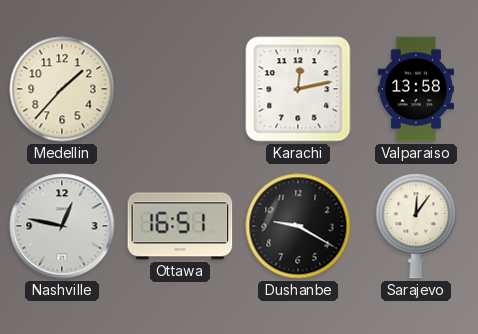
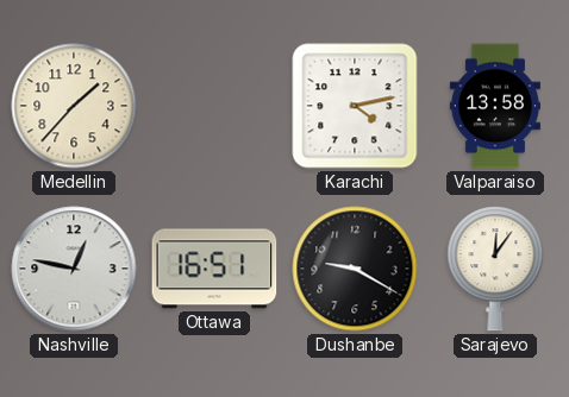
Karachi: 12:13 -> 4:13
